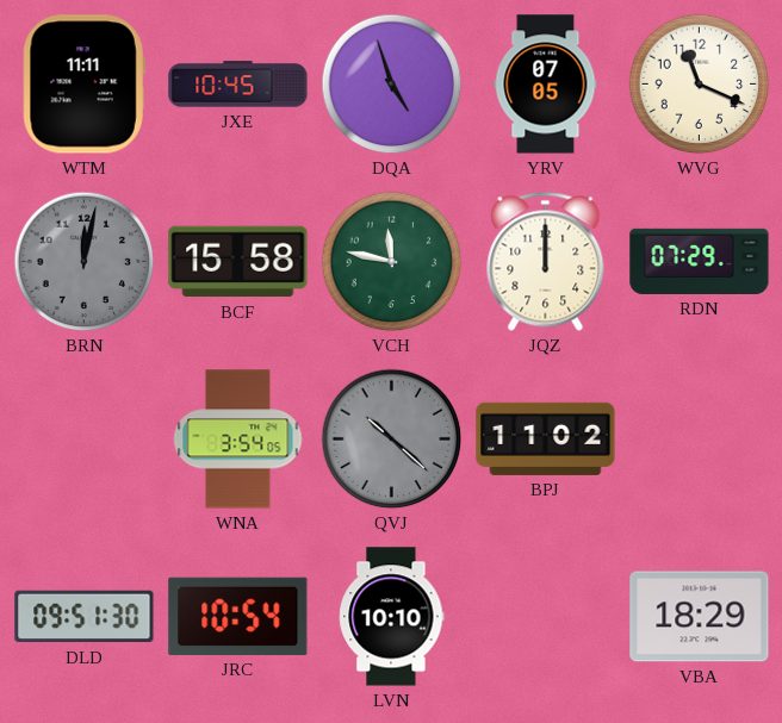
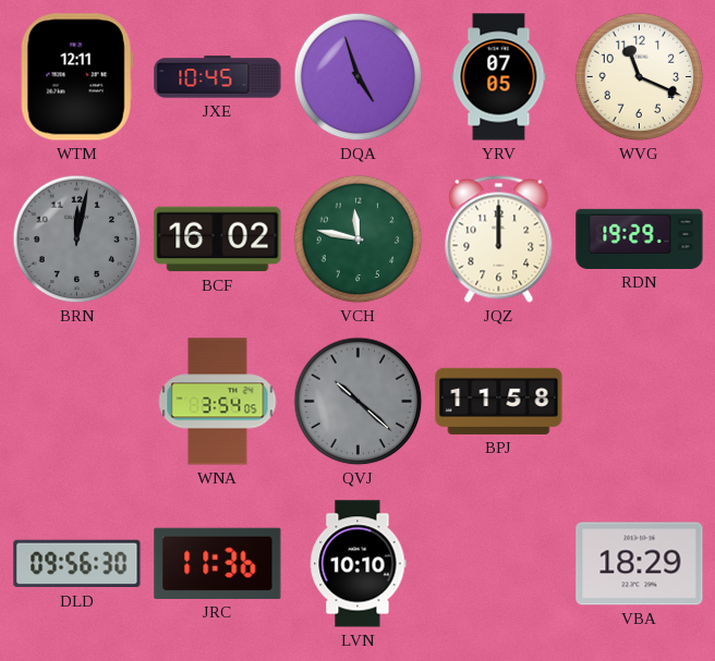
WTM: 11:11 -> 12:11
BCF: 15:58 -> 16:02
RDN: 07:29 -> 19:29
BPJ: 11:02 -> 11:58
DLD: 09:51 -> 09:56
JRC: 10:54 -> 11:36
